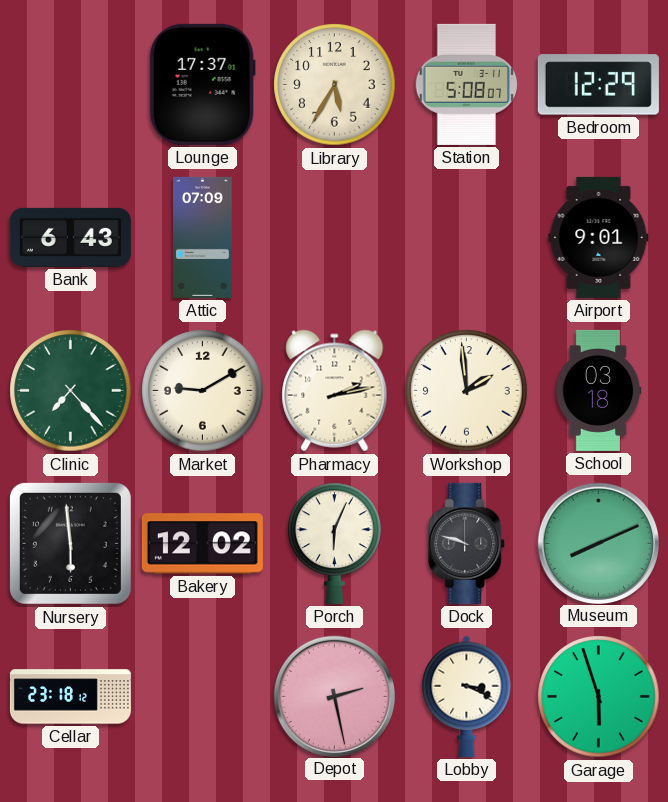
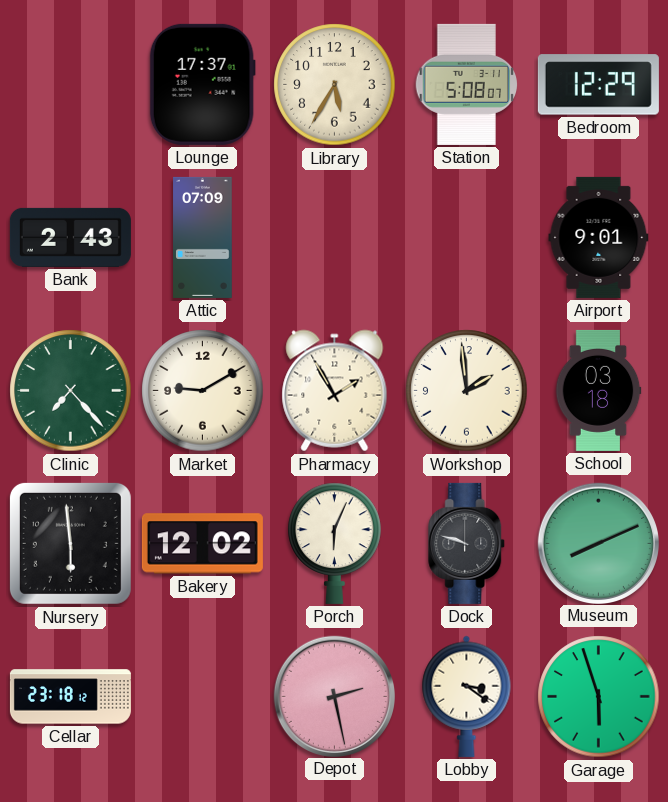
Bank: 6:43 -> 2:43
Pharmacy: 2:13 -> 1:55
Lobby: 3:19 -> 3:21
